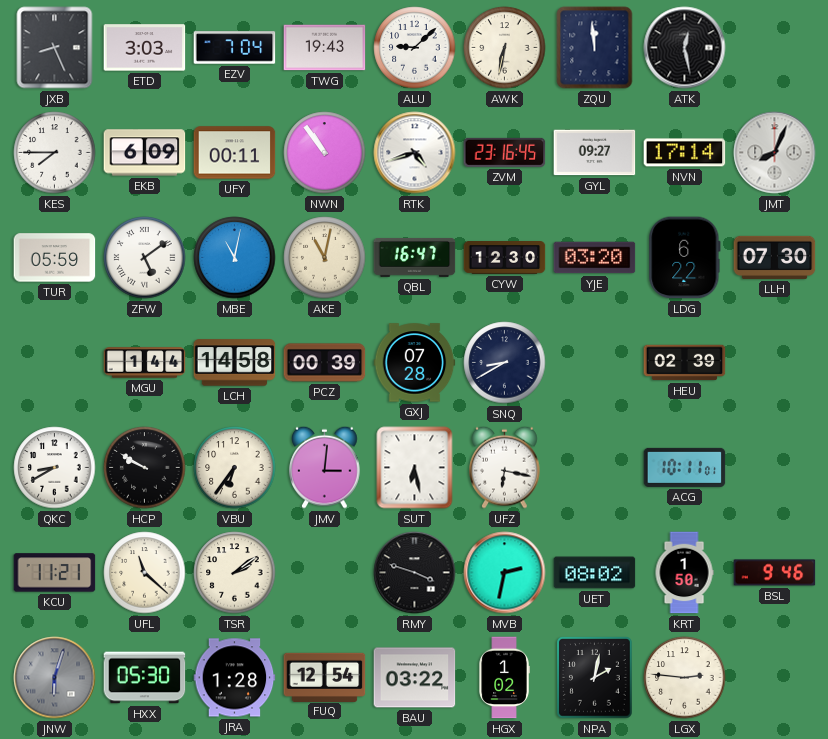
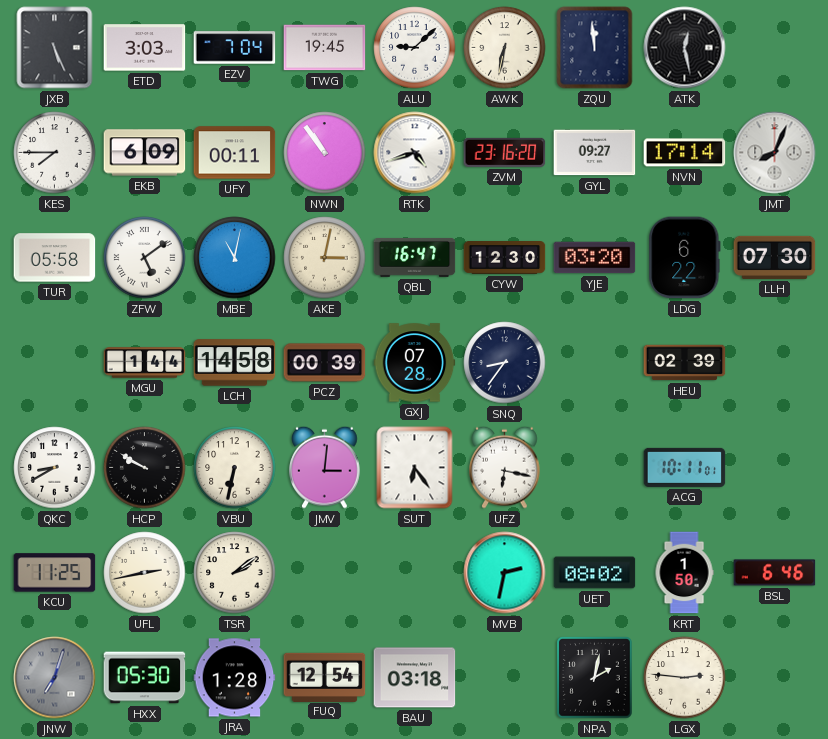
JXB: 8:26 -> 5:26
TWG: 19:43 -> 19:45
ZVM: 23:16:45 -> 23:16:20
TUR: 05:59 -> 05:58
AKE: 11:02 -> 3:02
SNQ: 8:40 -> 8:36
VBU: 6:36 -> 6:32
SUT: 6:28 -> 6:24
KCU: 11:21 -> 11:25
UFL: 11:22 -> 2:43
RMY: 3:48 -> none
BSL: 9:46 -> 6:46
JNW: 6:03 -> 7:03
BAU: 03:22 -> 03:18
HGX: 1:02 -> none
